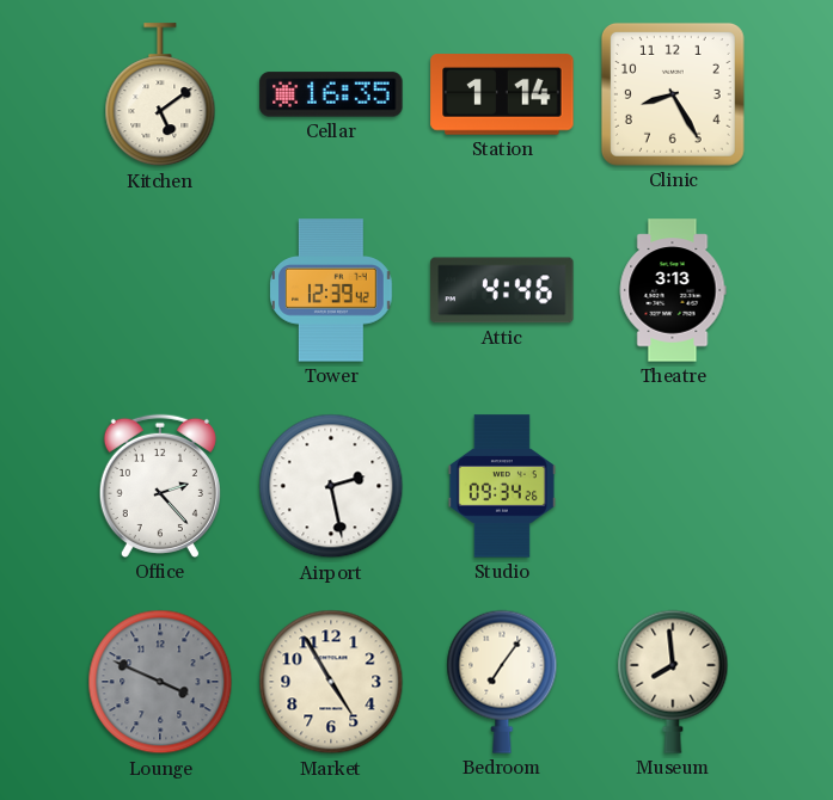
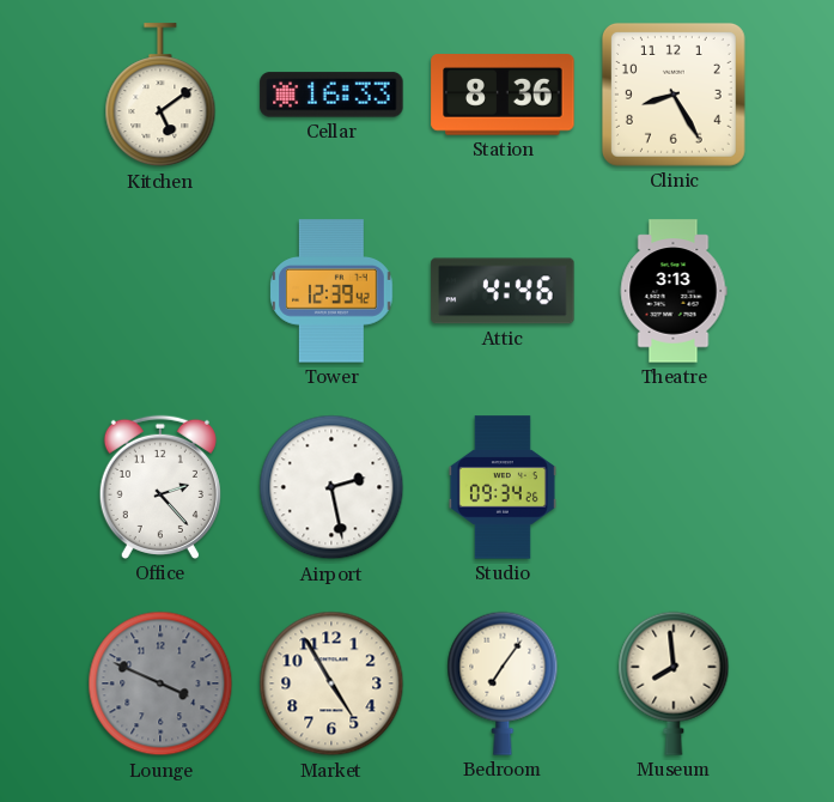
Cellar: 16:35 -> 16:33
Station: 1:14 -> 8:36
